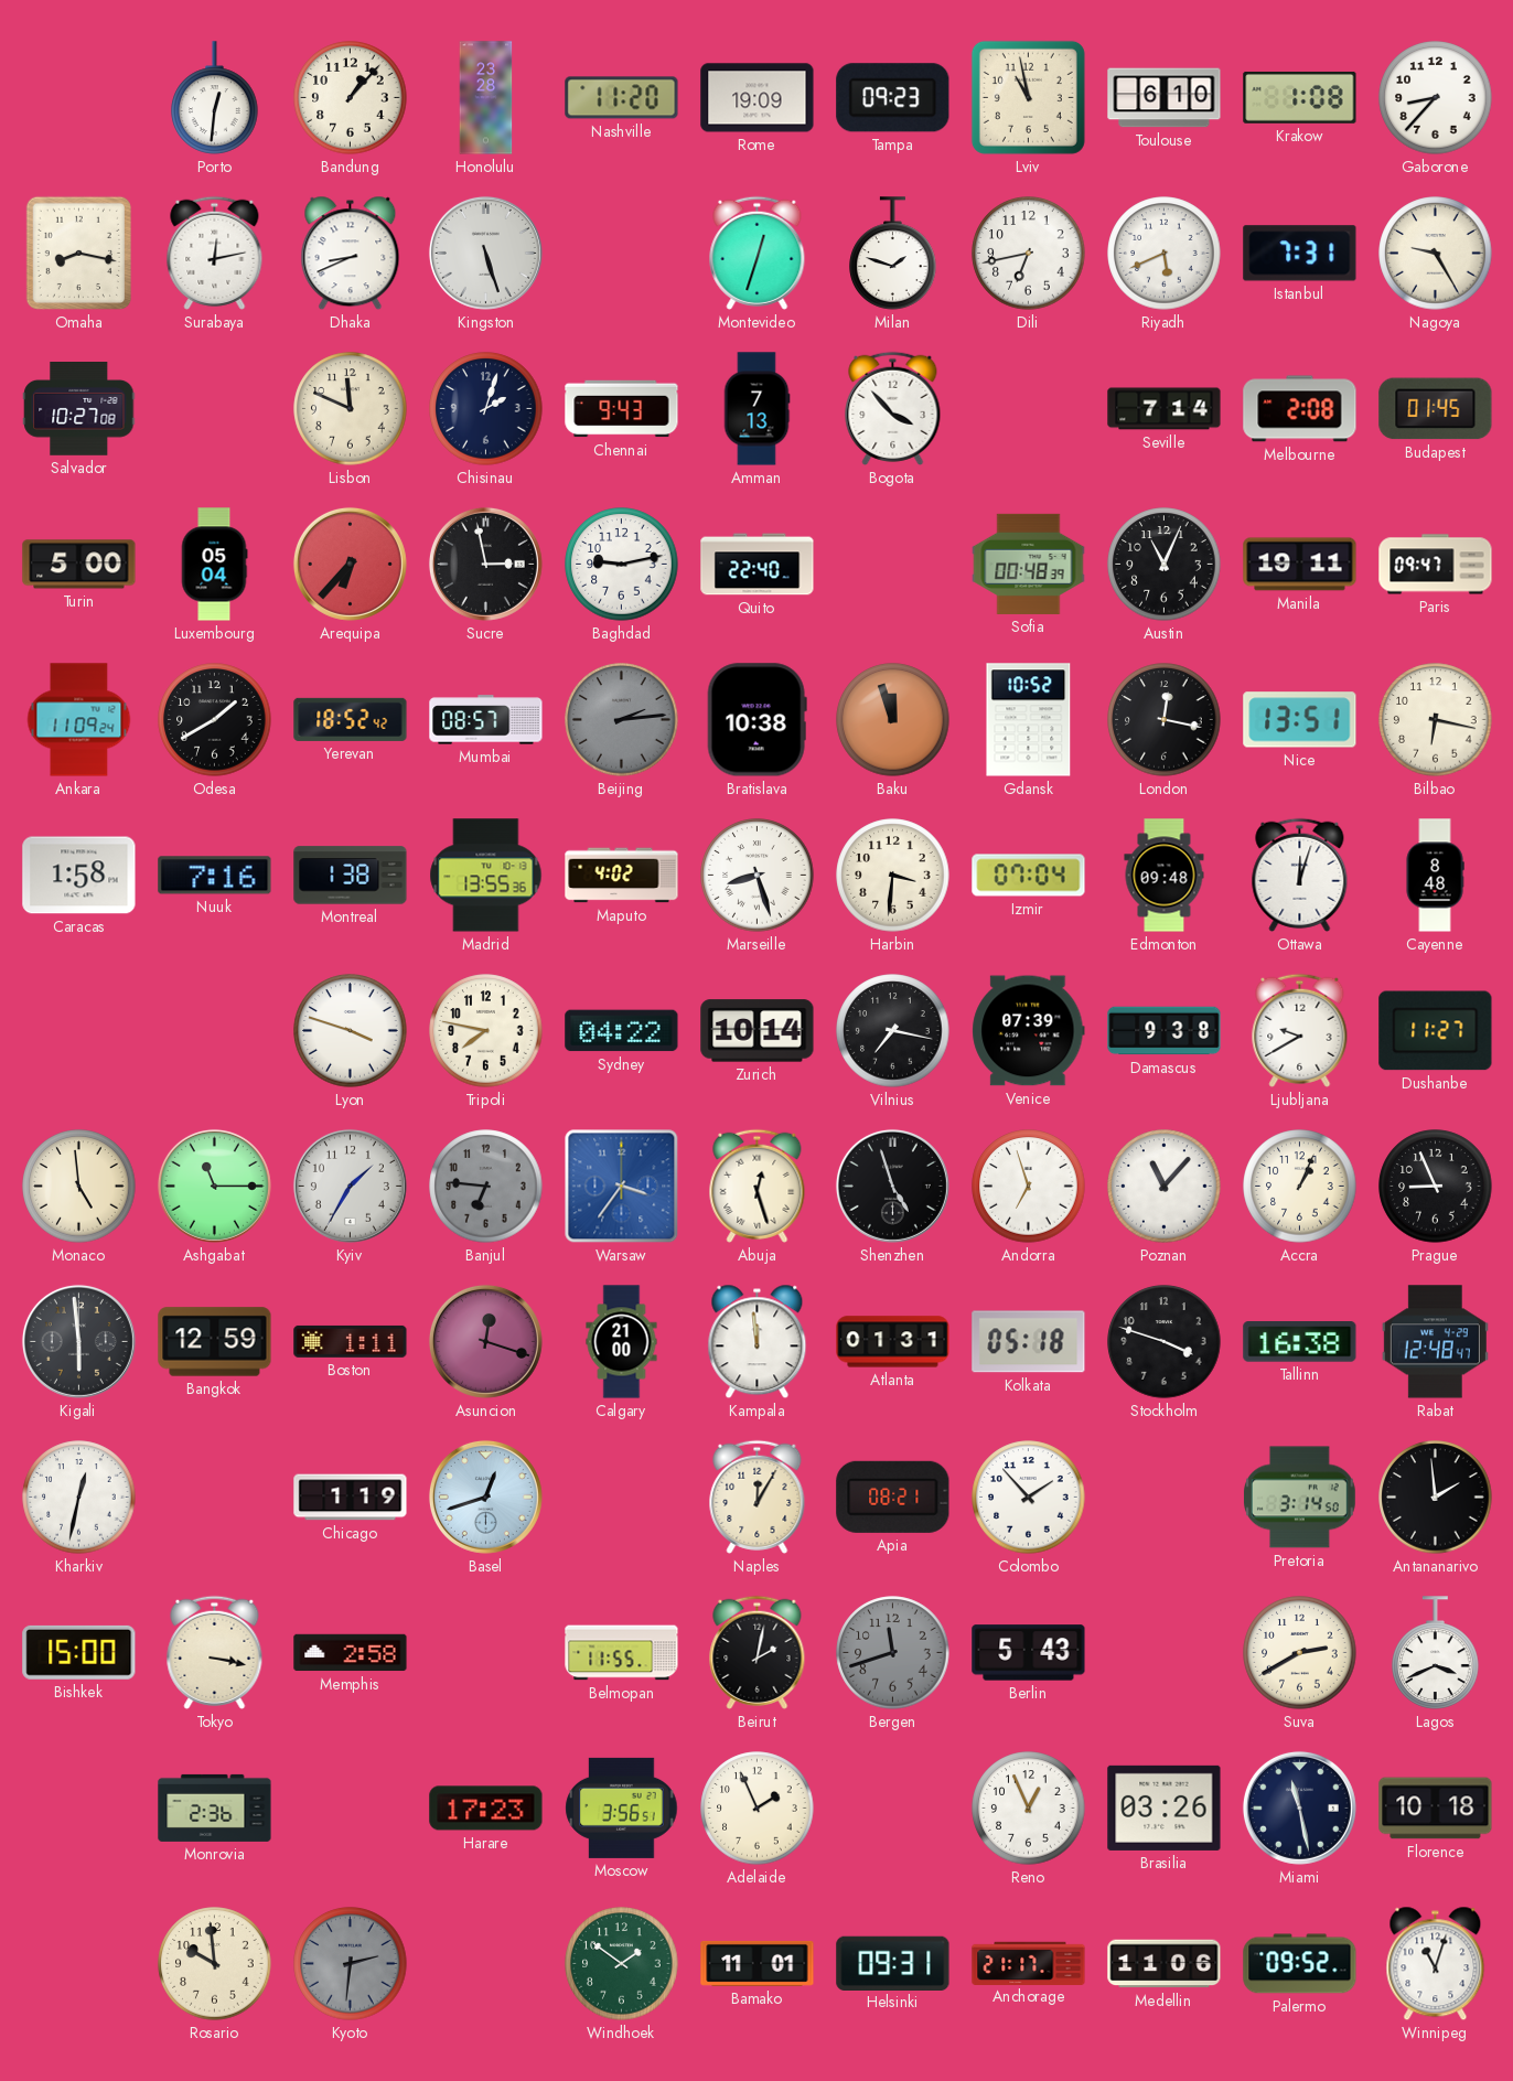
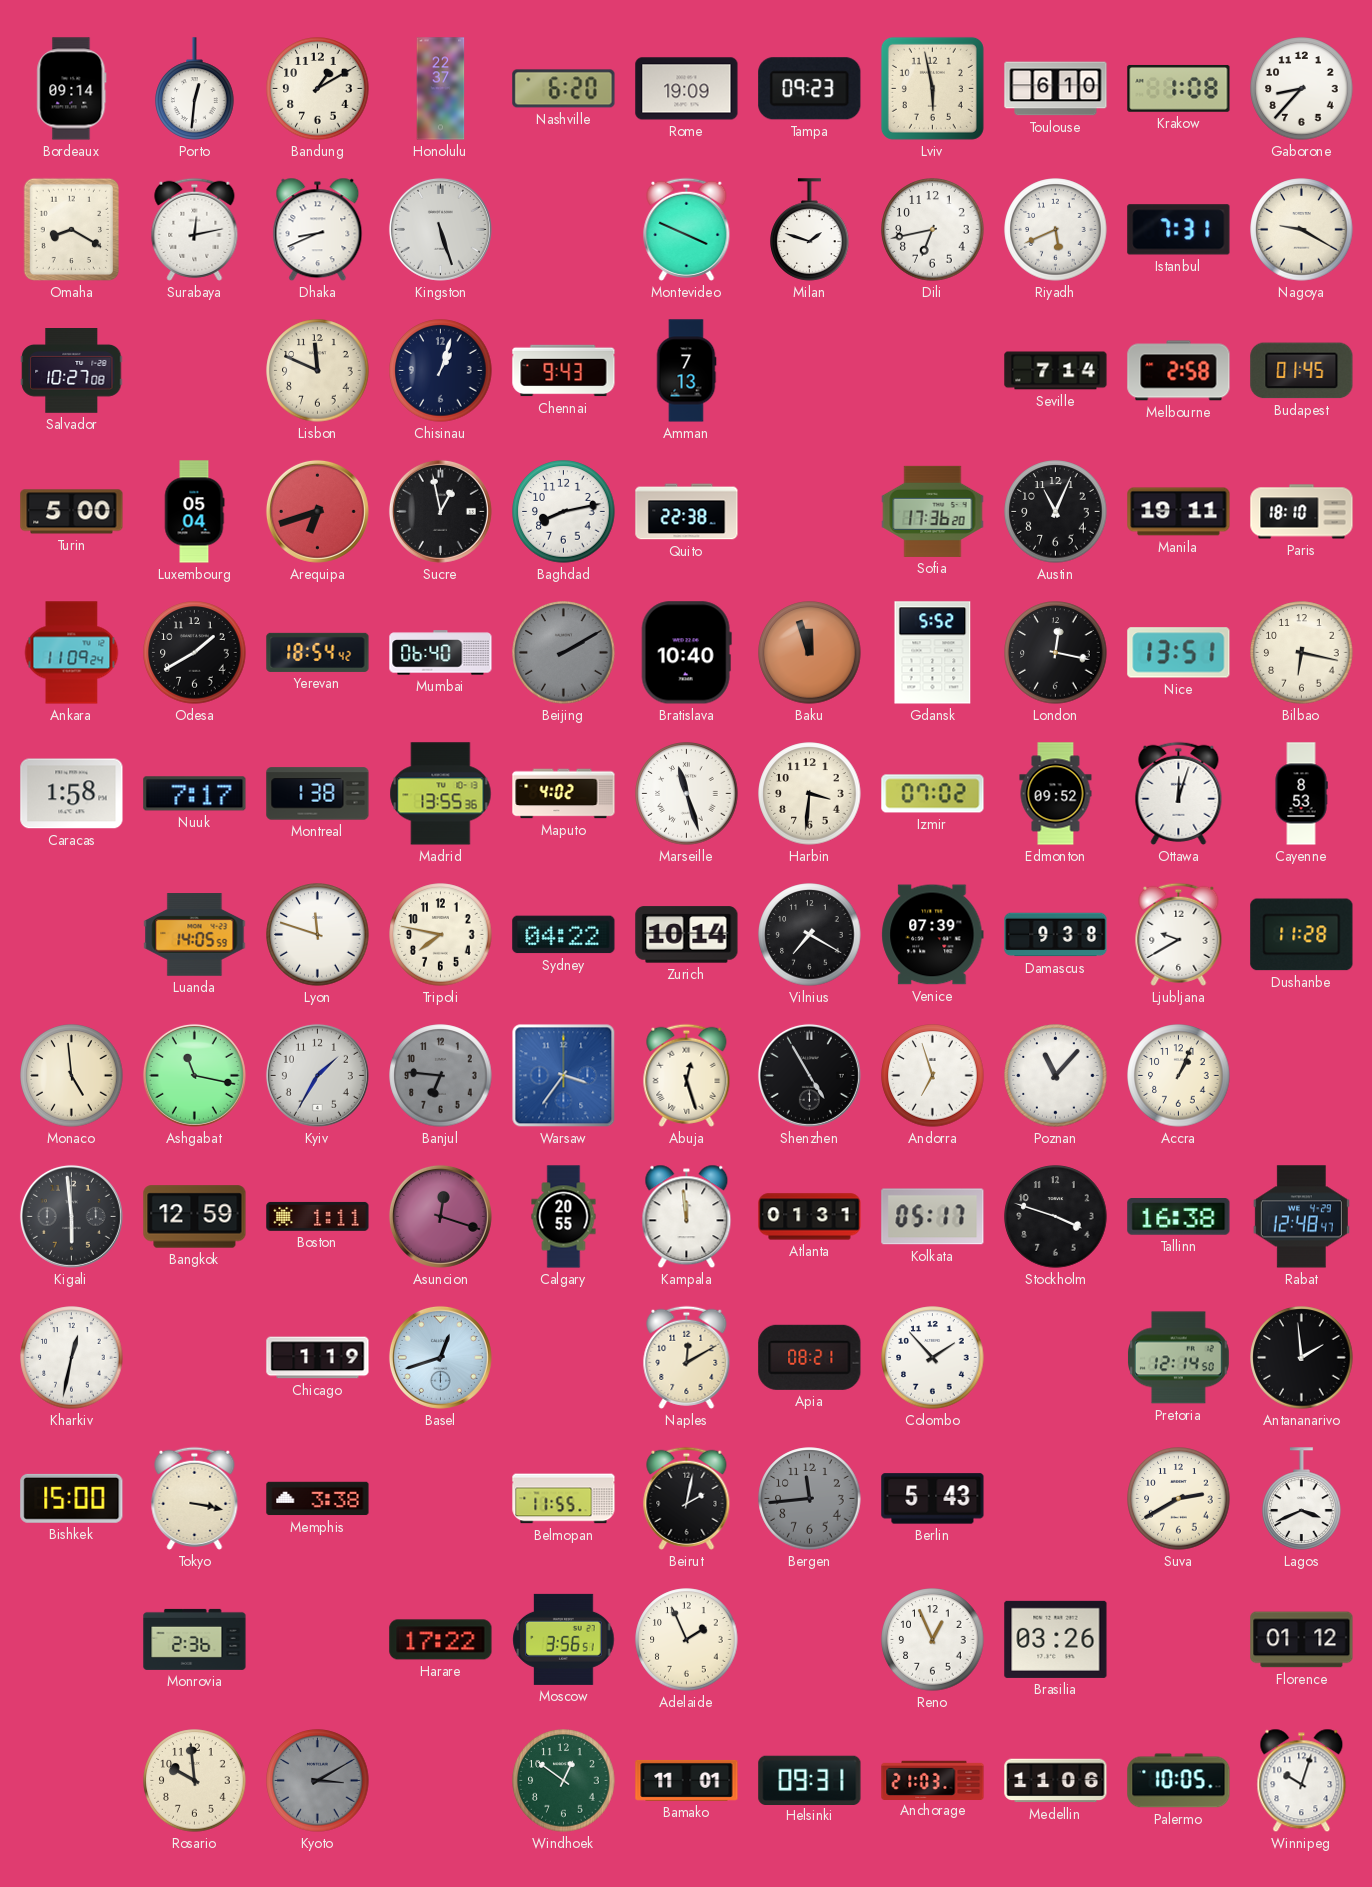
Bordeaux: none -> 09:14
Bandung: 1:07 -> 1:10
Honolulu: 23:28 -> 22:37
Nashville: 11:20 -> 6:20
Lviv: 10:58 -> 5:58
Omaha: 8:17 -> 8:20
Montevideo: 12:33 -> 3:49
Nagoya: 9:25 -> 9:20
Chisinau: 2:03 -> 1:03
Bogota: 3:53 -> none
Melbourne: 2:08 -> 2:58
Arequipa: 6:37 -> 6:42
Sucre: 2:58 -> 12:58
Baghdad: 9:13 -> 8:13
Quito: 22:40 -> 22:38
Sofia: 00:48 -> 17:36
Paris: 09:47 -> 18:10
Yerevan: 18:52 -> 18:54
Mumbai: 08:57 -> 06:40
Beijing: 2:14 -> 2:10
Bratislava: 10:38 -> 10:40
Gdansk: 10:52 -> 5:52
Nuuk: 7:16 -> 7:17
Marseille: 8:27 -> 11:27
Izmir: 07:04 -> 07:02
Edmonton: 09:48 -> 09:52
Cayenne: 8:48 -> 8:53
Luanda: none -> 14:05
Lyon: 3:48 -> 11:48
Vilnius: 7:17 -> 7:20
Dushanbe: 11:27 -> 11:28
Ashgabat: 11:15 -> 11:17
Shenzhen: 4:57 -> 4:55
Prague: 8:56 -> none
Calgary: 21:00 -> 20:55
Kolkata: 05:18 -> 05:17
Naples: 12:05 -> 12:10
Pretoria: 3:14 -> 12:14
Memphis: 2:58 -> 3:38
Bergen: 11:42 -> 11:44
Harare: 17:23 -> 17:22
Miami: 11:28 -> none
Florence: 10:18 -> 01:12
Kyoto: 2:31 -> 3:10
Windhoek: 1:51 -> 12:51
Anchorage: 21:17 -> 21:03
Palermo: 09:52 -> 10:05
Winnipeg: 11:03 -> 10:03
